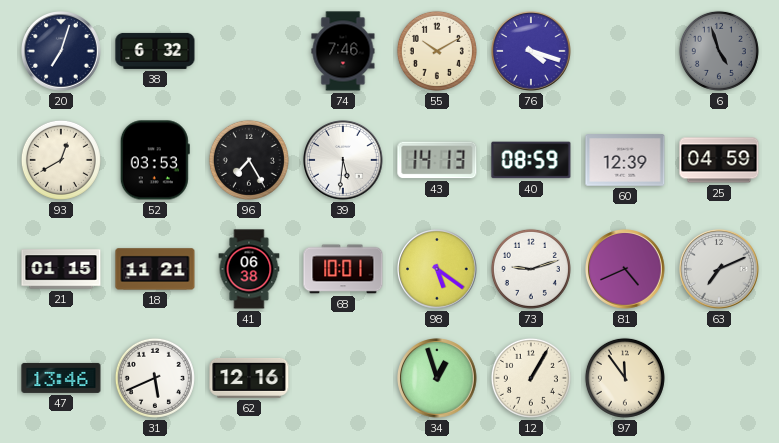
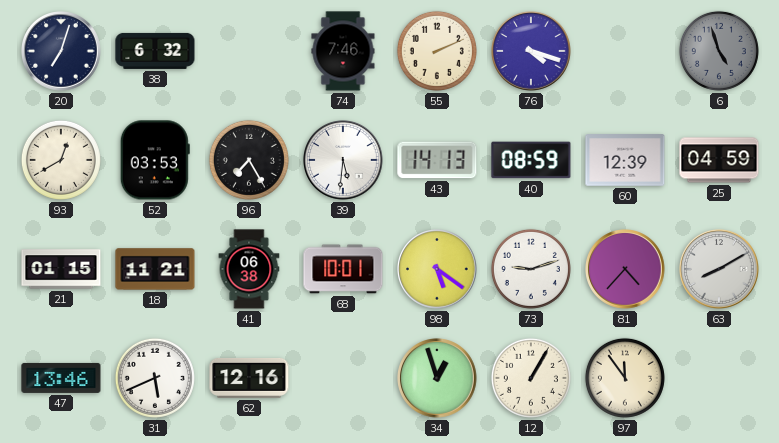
55: 10:10 -> 2:11
81: 4:41 -> 4:37
63: 7:11 -> 8:10
